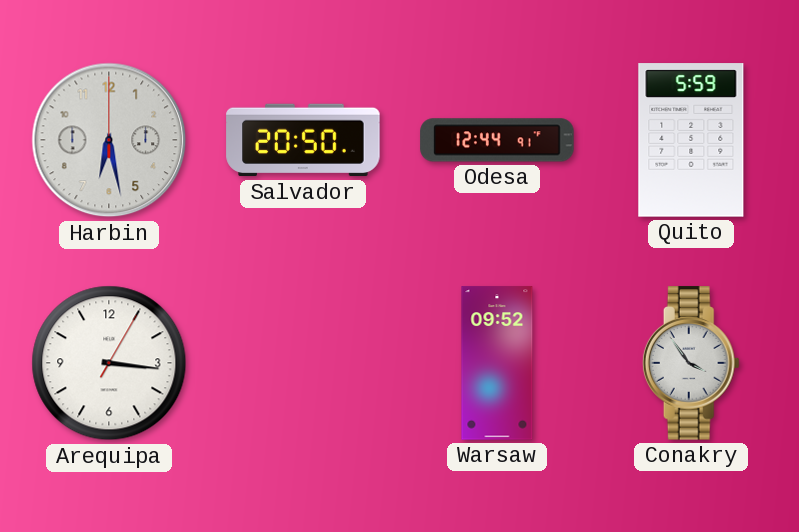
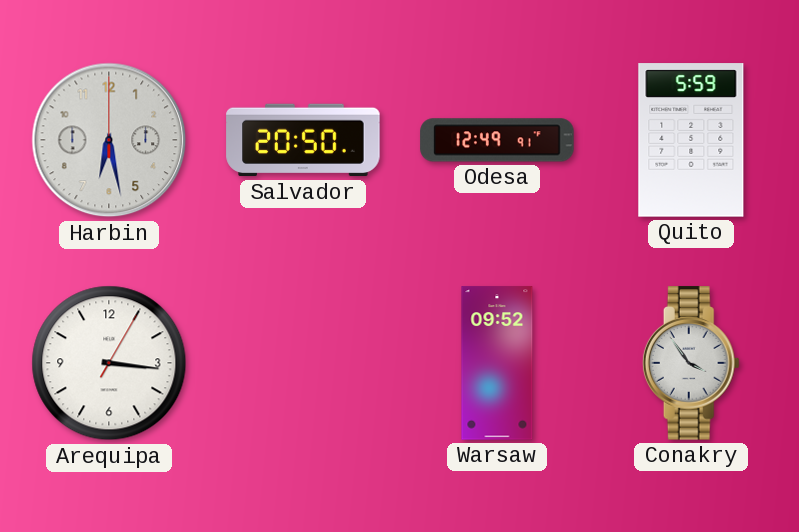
Odesa: 12:44 -> 12:49
